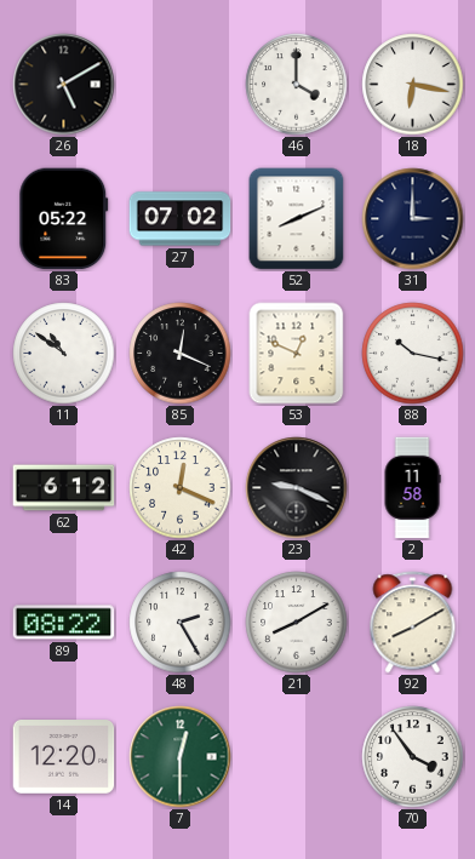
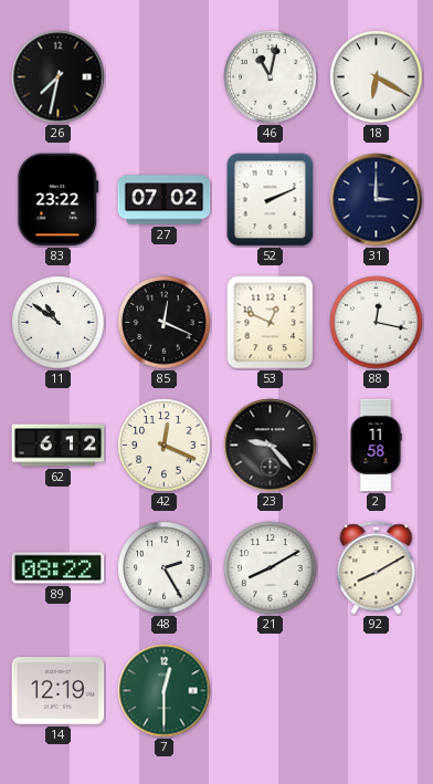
26: 5:10 -> 7:32
46: 4:00 -> 11:02
18: 6:17 -> 6:20
83: 05:22 -> 23:22
52: 8:11 -> 2:11
88: 10:17 -> 12:17
23: 9:19 -> 9:23
14: 12:20 -> 12:19
70: 3:54 -> none
